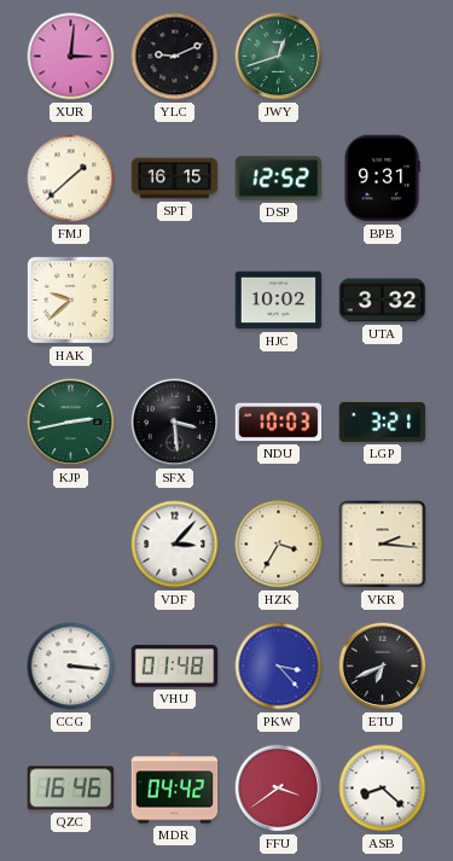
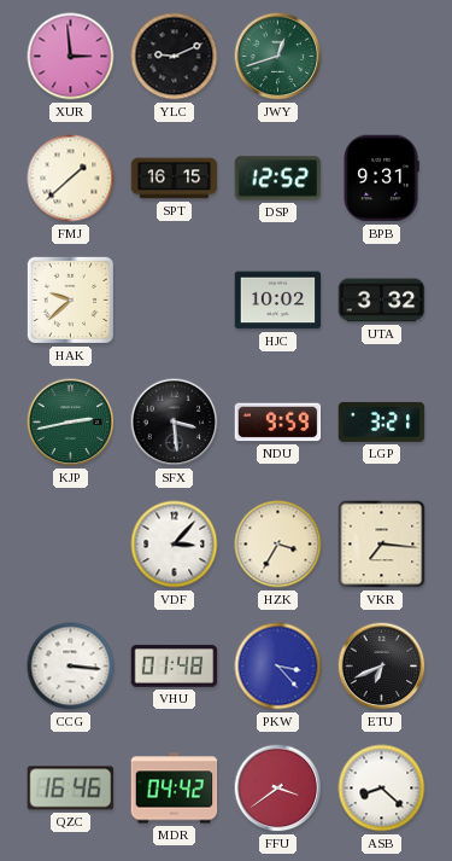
XUR: 3:01 -> 2:59
NDU: 10:03 -> 9:59
VKR: 2:16 -> 7:16
